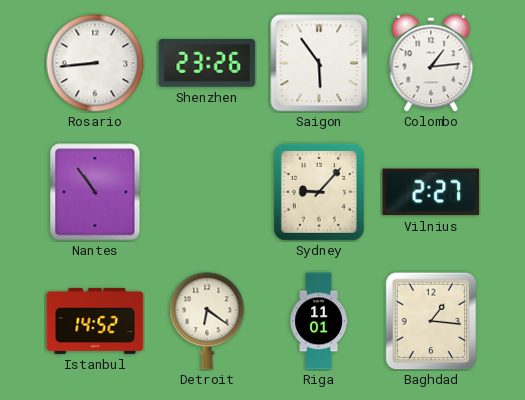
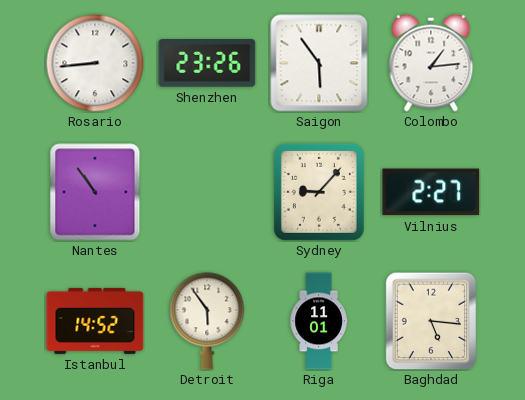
Detroit: 6:21 -> 5:54
Baghdad: 1:16 -> 5:16
